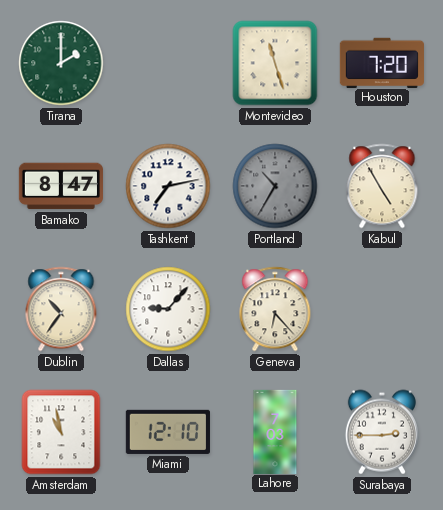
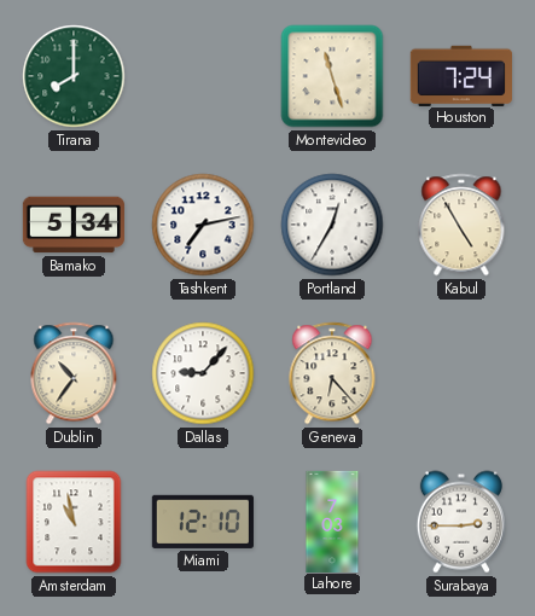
Tirana: 2:00 -> 8:00
Houston: 7:20 -> 7:24
Bamako: 8:47 -> 5:34
Portland: 10:35 -> 12:35
Portland dial: grey -> white
